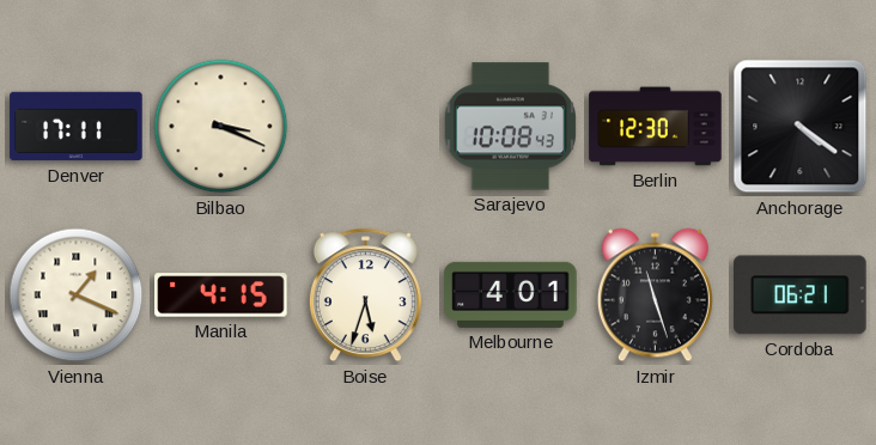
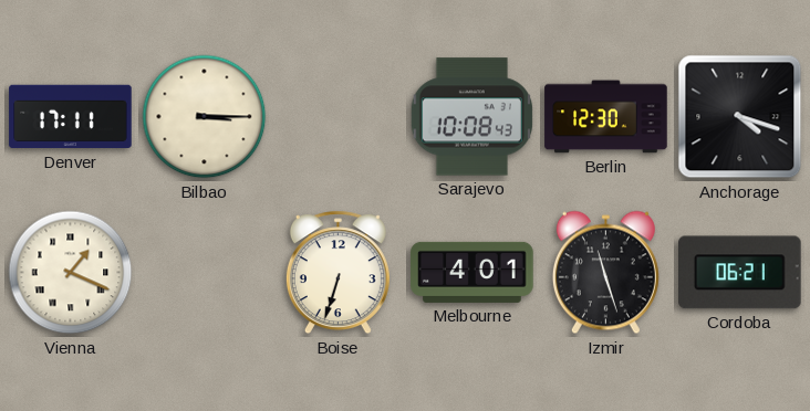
Bilbao: 3:19 -> 3:15
Anchorage: 4:21 -> 4:18
Manila: 4:15 -> none
Boise: 5:33 -> 6:33
